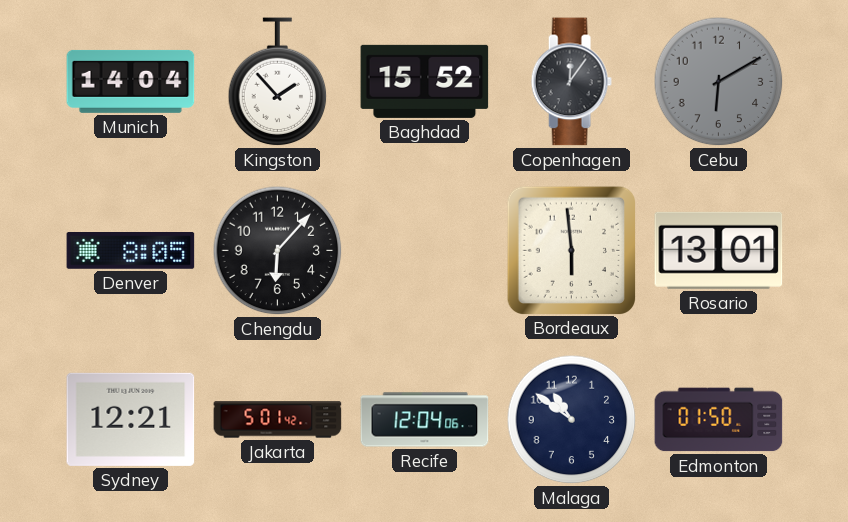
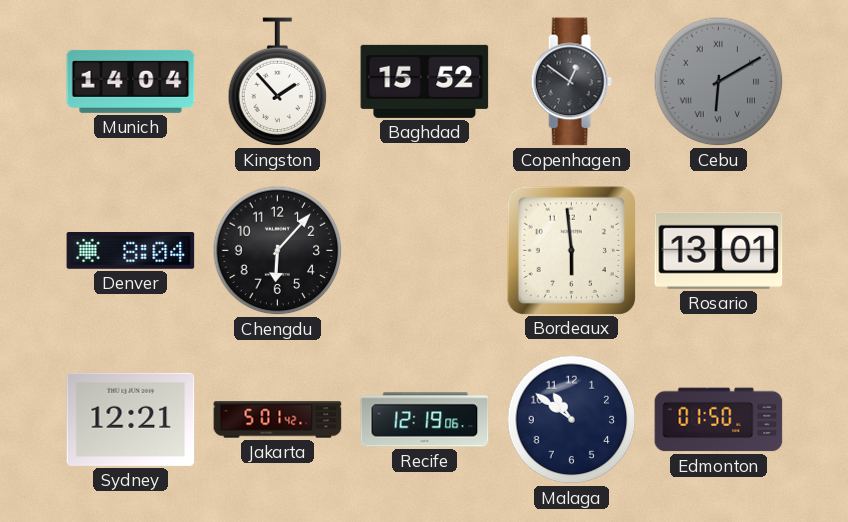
Copenhagen: 12:06 -> 12:51
Cebu numerals: Arabic -> Roman
Denver: 8:05 -> 8:04
Recife: 12:04 -> 12:19
